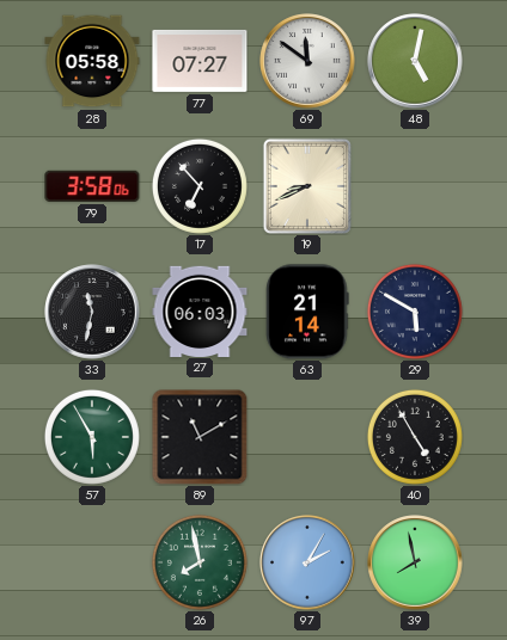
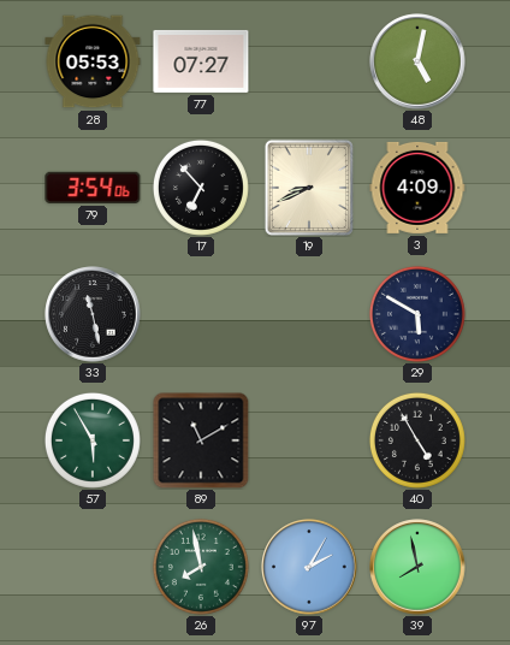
28: 05:58 -> 05:53
69: 11:51 -> none
79: 3:58 -> 3:54
3: none -> 4:09
33: 11:32 -> 11:28
27: 06:03 -> none
63: 21:14 -> none
